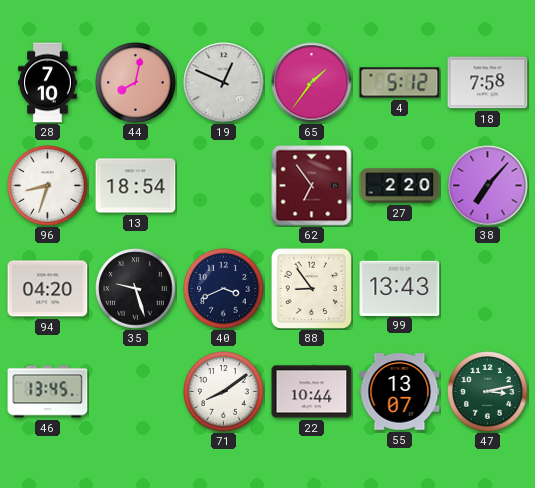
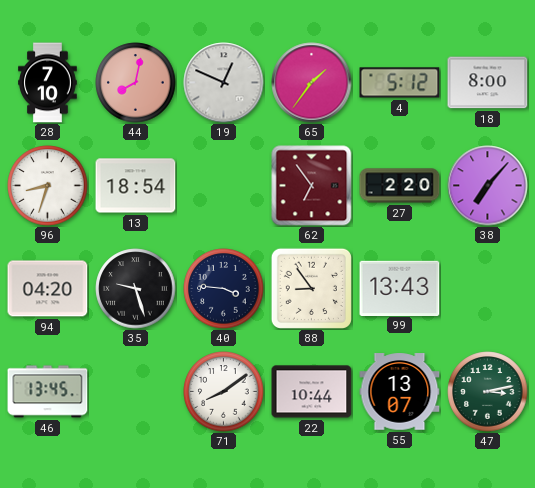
18: 7:58 -> 8:00
40: 3:41 -> 3:46
